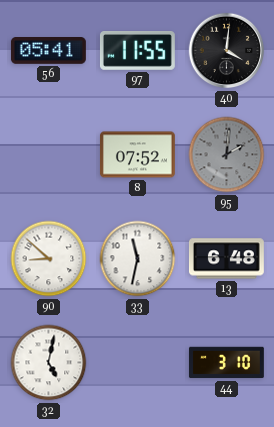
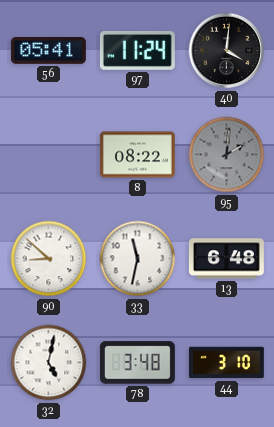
97: 11:55 -> 11:24
8: 07:52 -> 08:22
78: none -> 3:48
